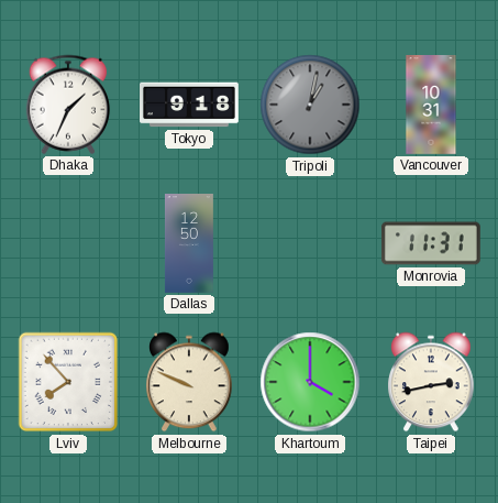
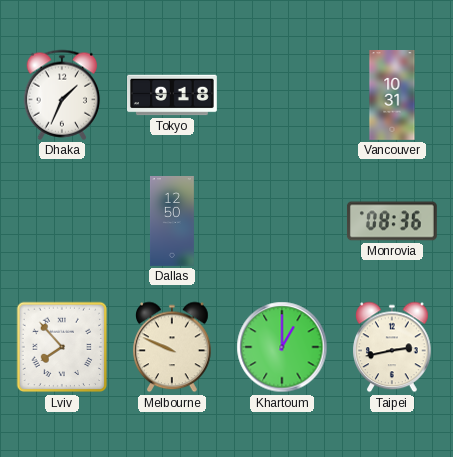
Tripoli: 1:02 -> none
Monrovia: 11:31 -> 08:36
Khartoum: 4:00 -> 1:00
